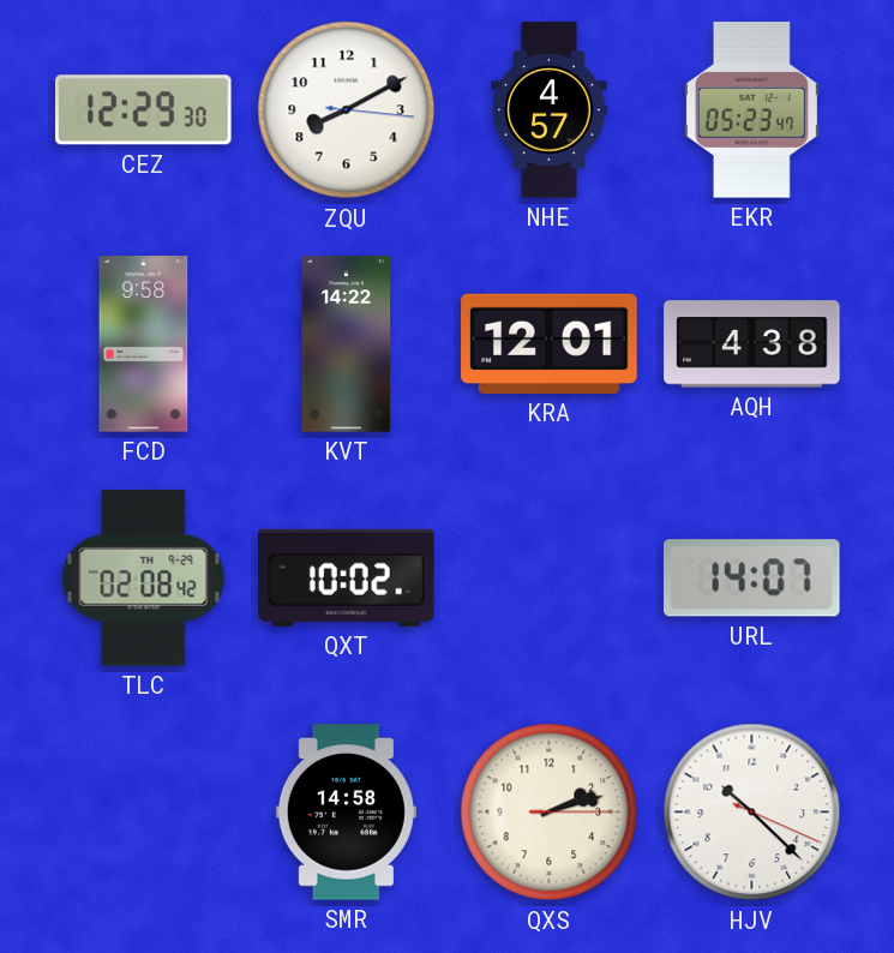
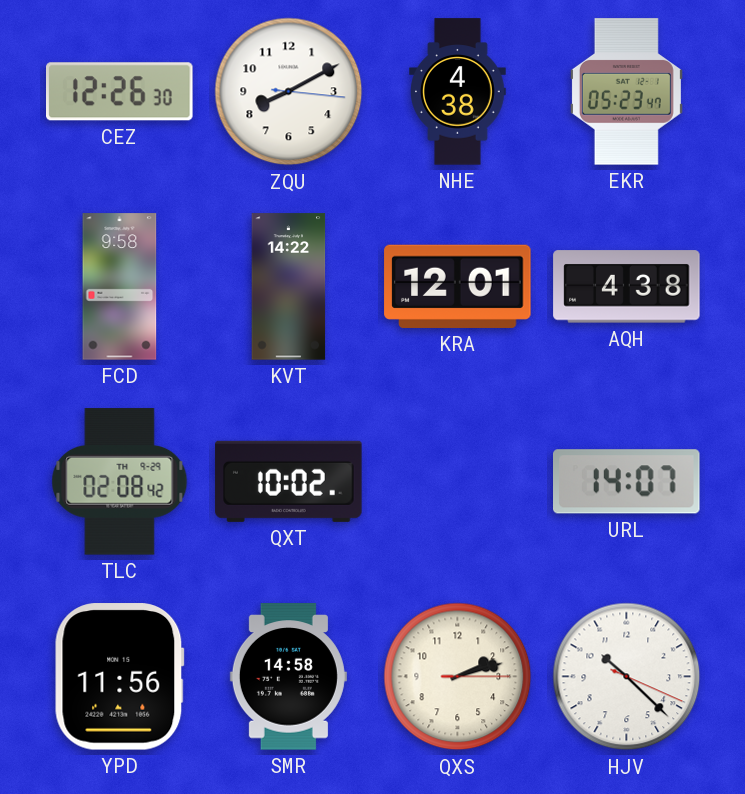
CEZ: 12:29 -> 12:26
NHE: 4:57 -> 4:38
YPD: none -> 11:56
